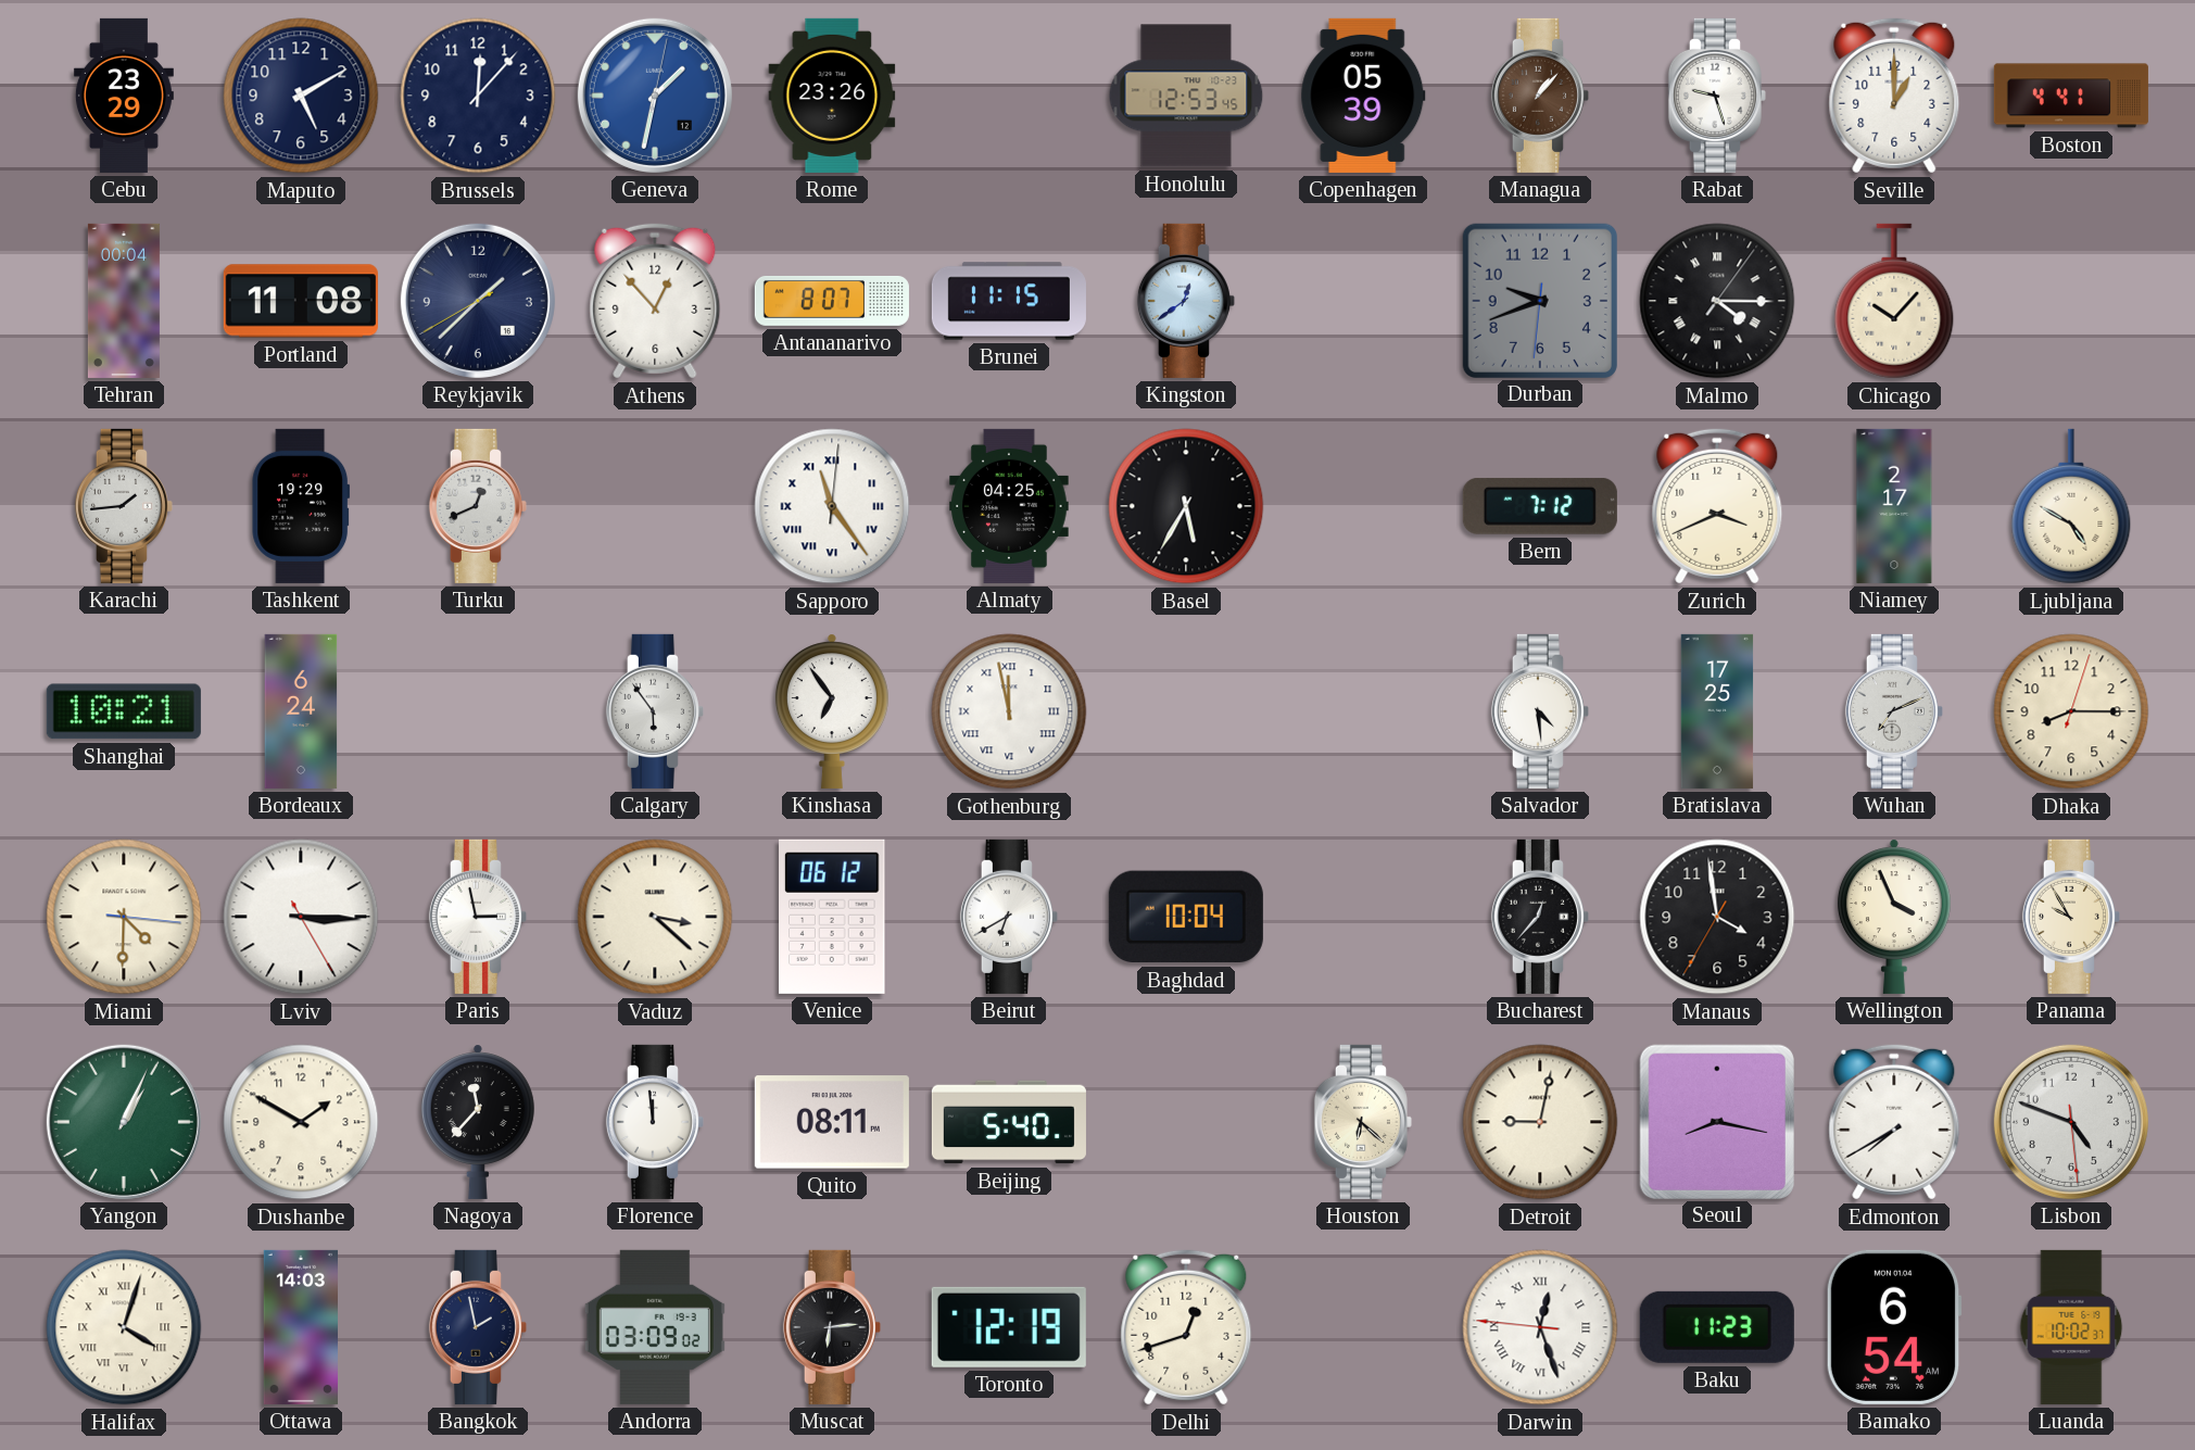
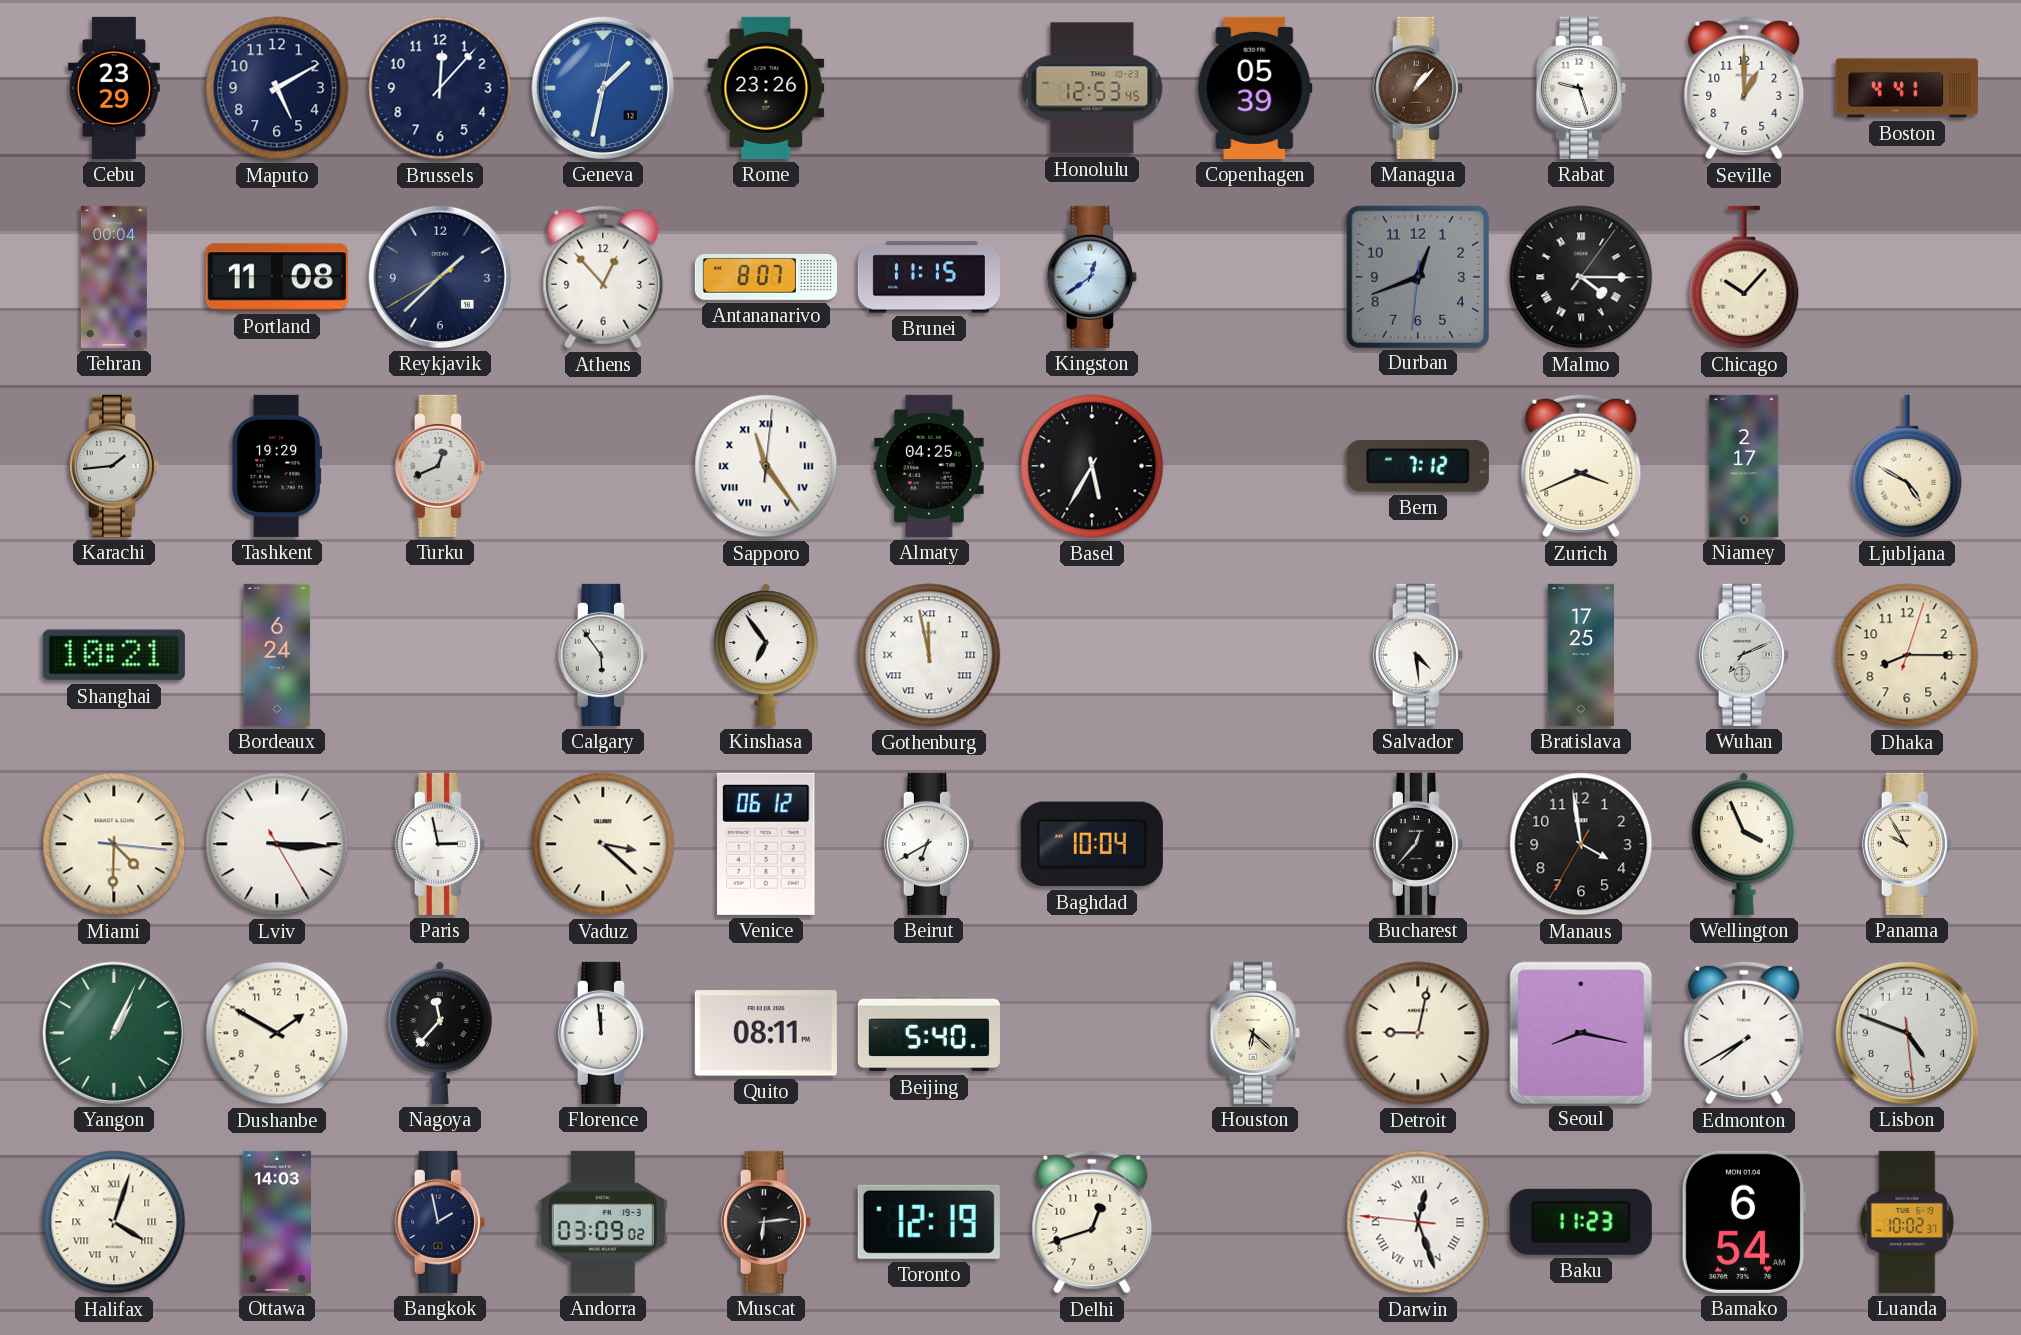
Durban: 9:41 -> 12:41
